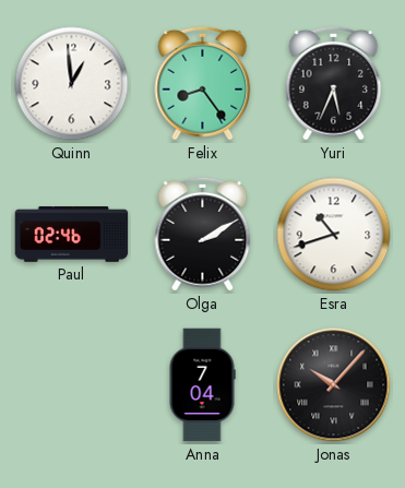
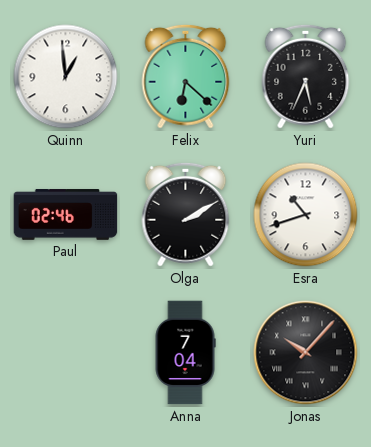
Felix: 8:24 -> 6:22
